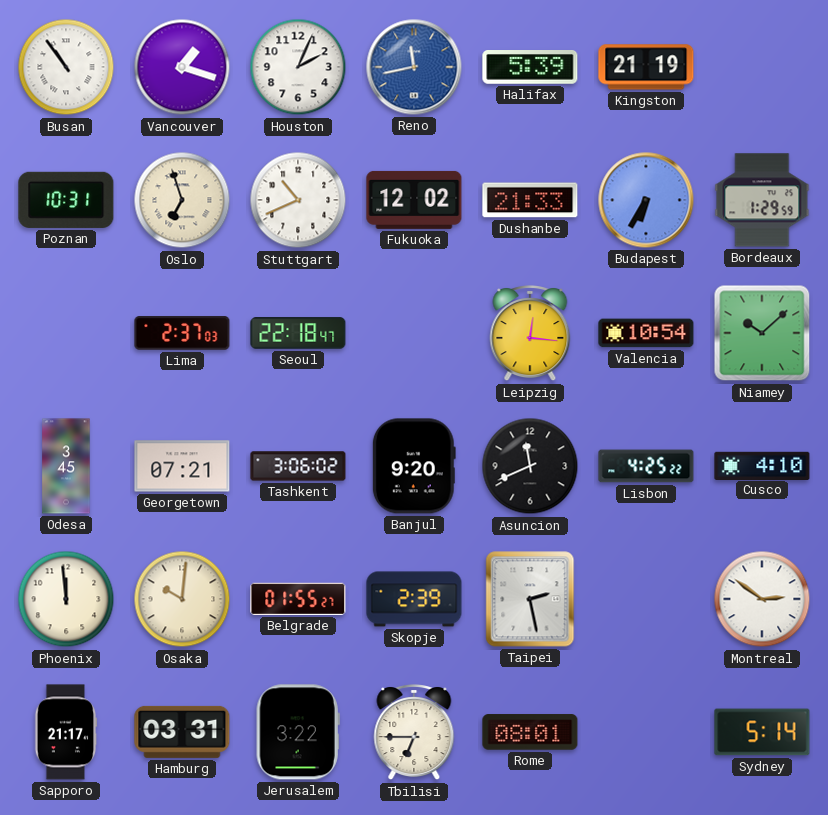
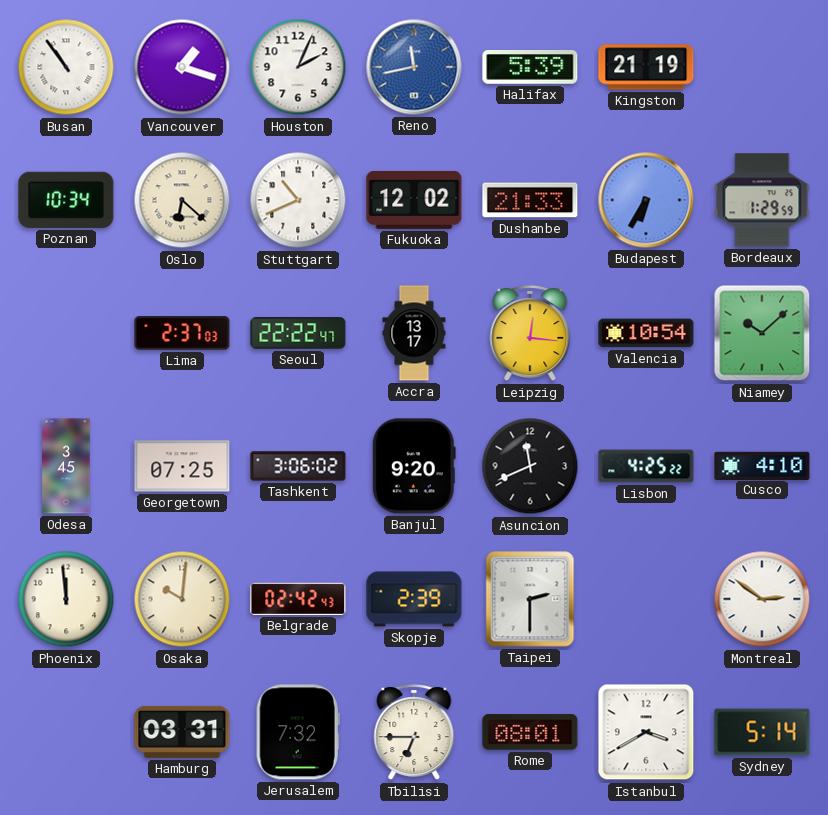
Poznan: 10:31 -> 10:34
Oslo: 6:57 -> 6:22
Seoul: 22:18 -> 22:22
Accra: none -> 13:17
Georgetown: 07:21 -> 07:25
Belgrade: 01:55 -> 02:42
Taipei: 2:28 -> 2:30
Sapporo: 21:17 -> none
Jerusalem: 3:22 -> 7:32
Istanbul: none -> 3:40
